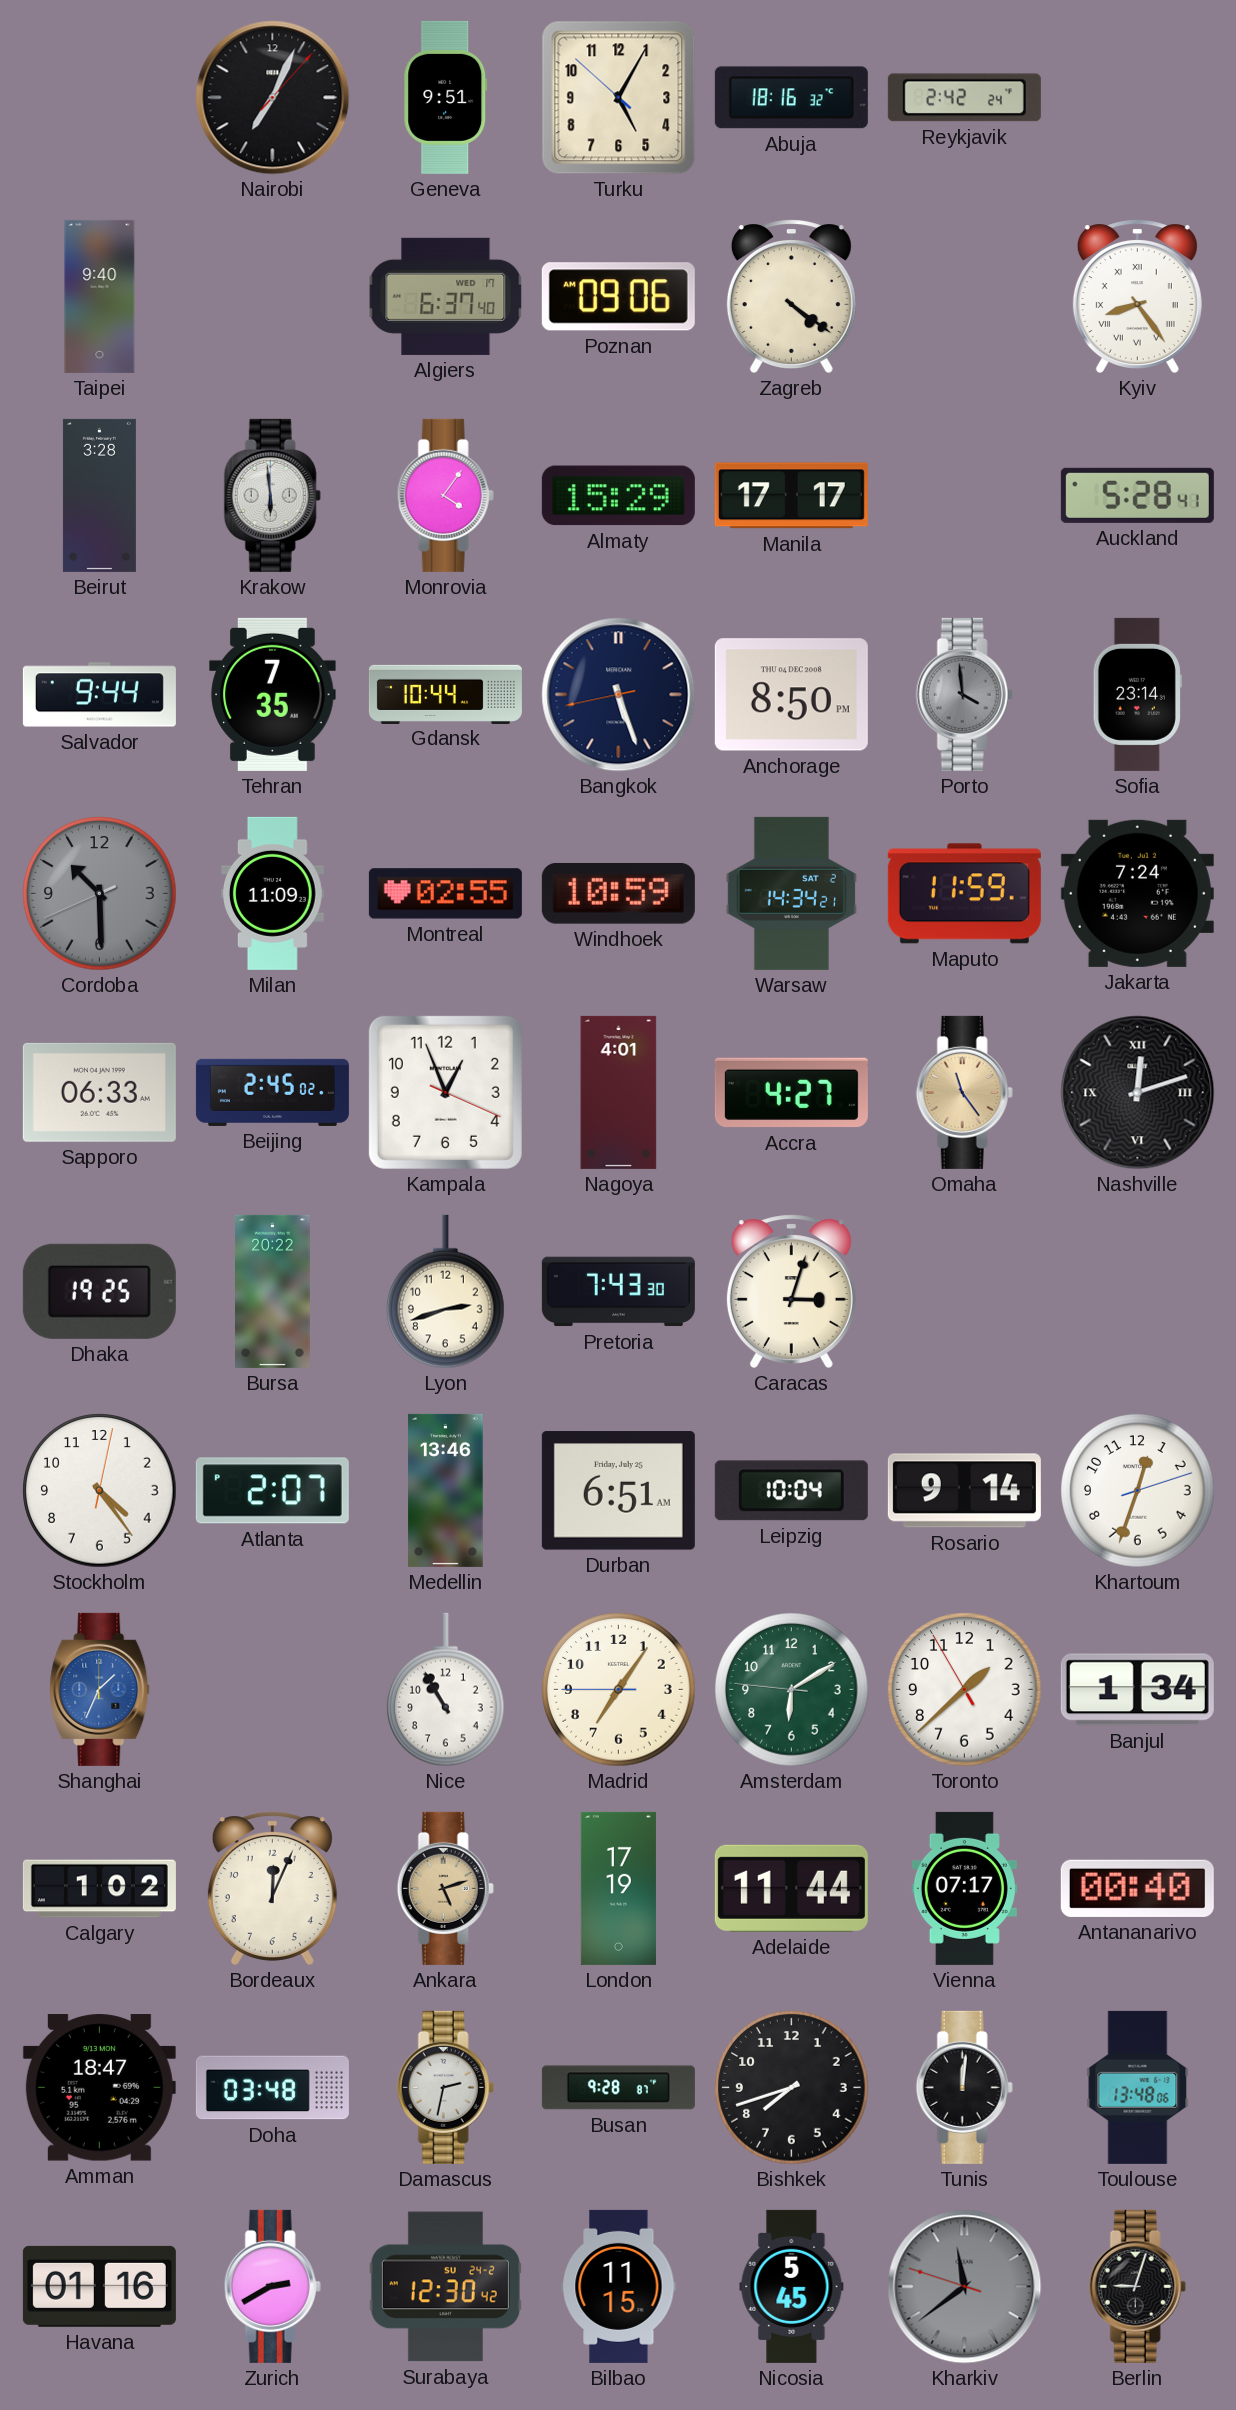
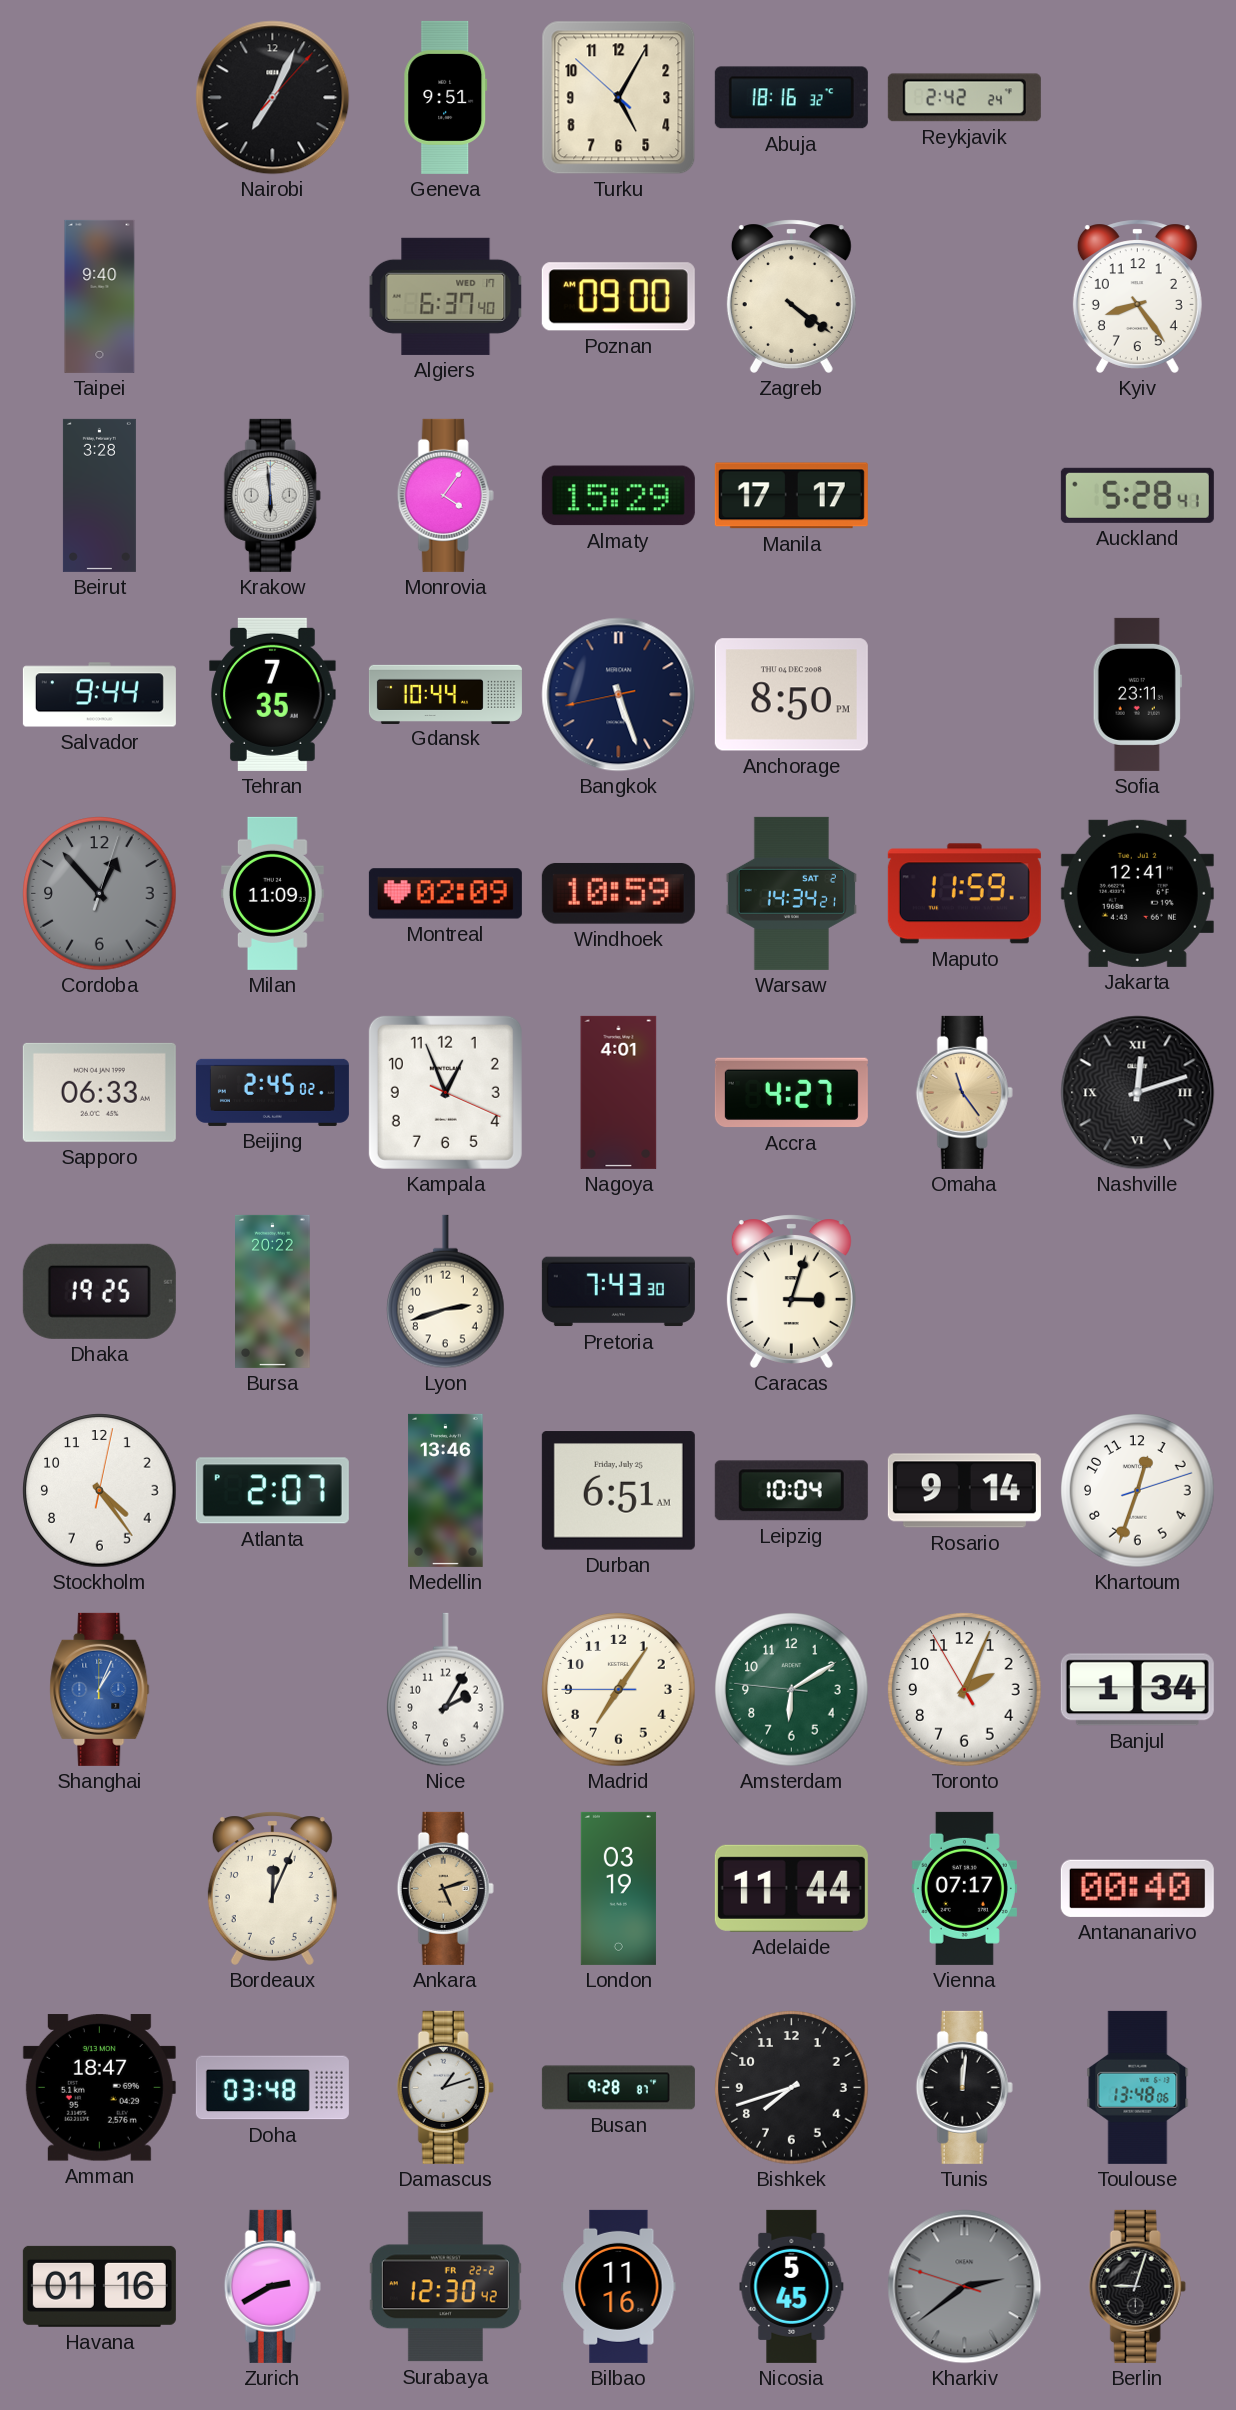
Poznan: 09:06 -> 09:00
Kyiv numerals: Roman -> Arabic
Porto: 3:59 -> none
Sofia: 23:14 -> 23:11
Cordoba: 10:29 -> 12:53
Montreal: 02:55 -> 02:09
Jakarta: 7:24 -> 12:41
Shanghai: 1:34 -> 1:04
Nice: 10:55 -> 2:05
Toronto: 1:37 -> 2:03
Calgary: 1:02 -> none
London: 17:19 -> 03:19
Damascus: 2:32 -> 1:12
Surabaya date: SU 24-2 -> FR 22-2
Bilbao: 11:15 -> 11:16
Kharkiv: 11:38 -> 2:38
